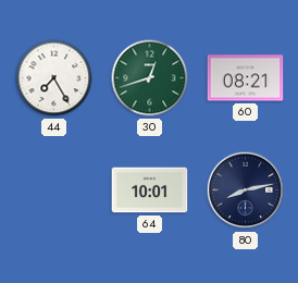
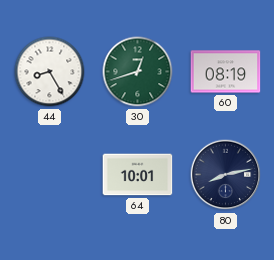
44: 7:25 -> 8:25
60: 08:21 -> 08:19
